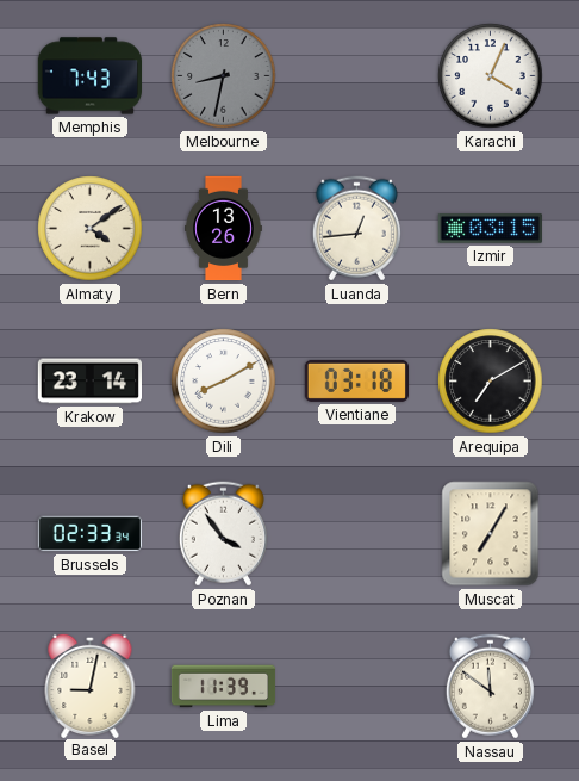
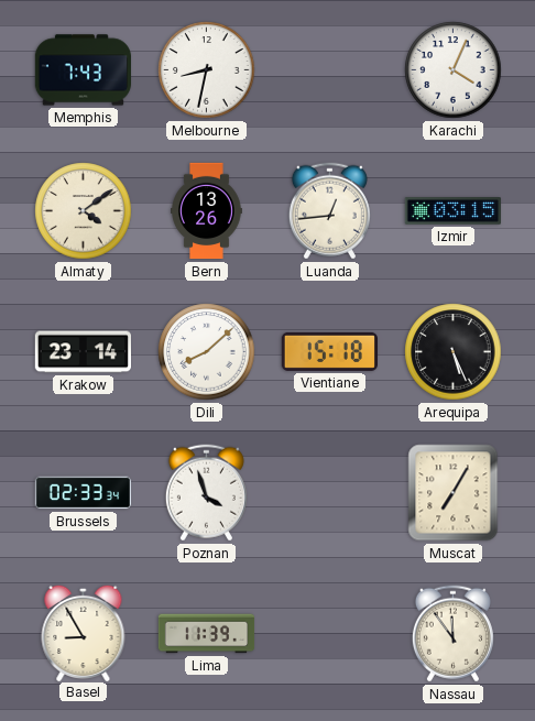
Melbourne dial: grey -> white
Dili: 8:10 -> 8:08
Vientiane: 03:18 -> 15:18
Arequipa: 7:10 -> 5:26
Poznan: 3:54 -> 3:57
Basel: 9:02 -> 8:55
Nassau: 11:51 -> 11:54
